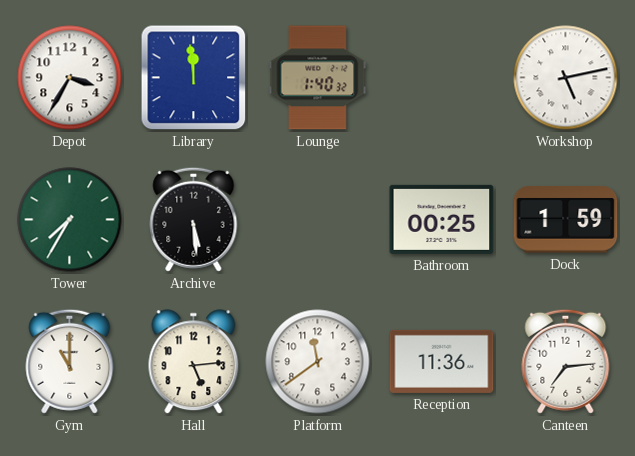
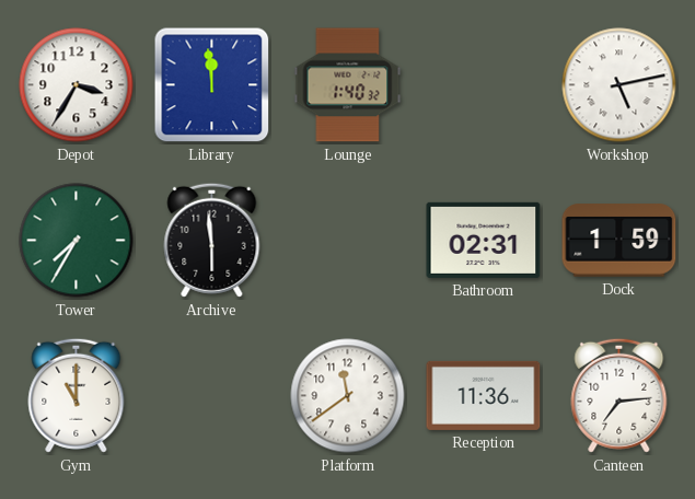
Archive: 5:29 -> 5:59
Bathroom: 00:25 -> 02:31
Hall: 5:14 -> none
